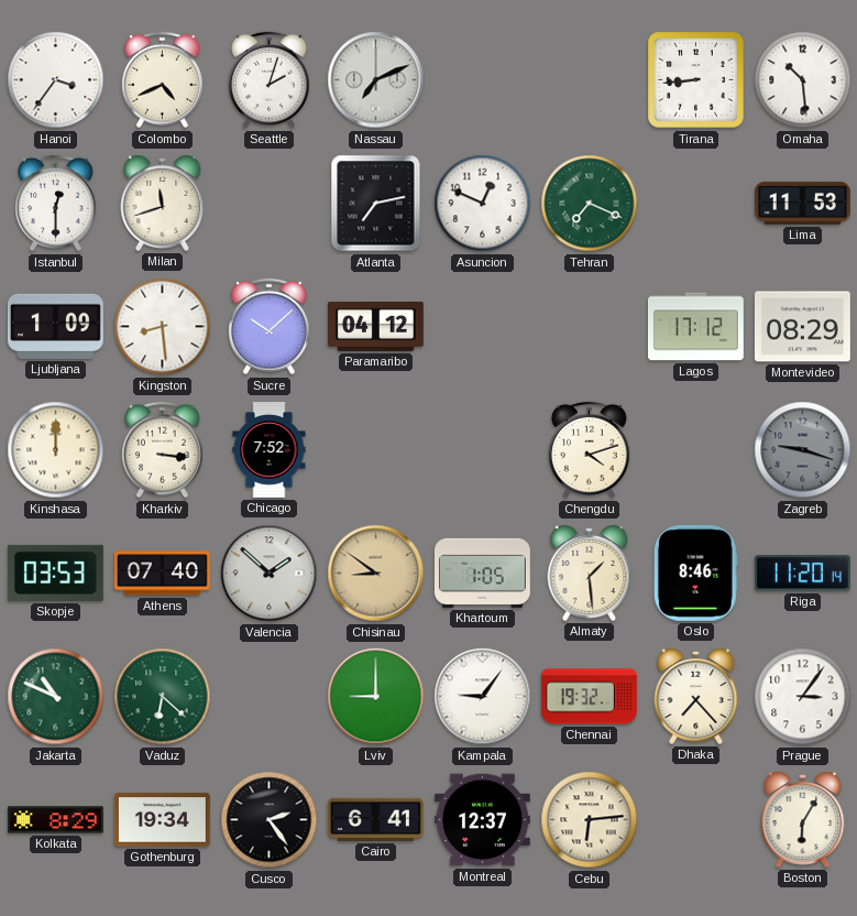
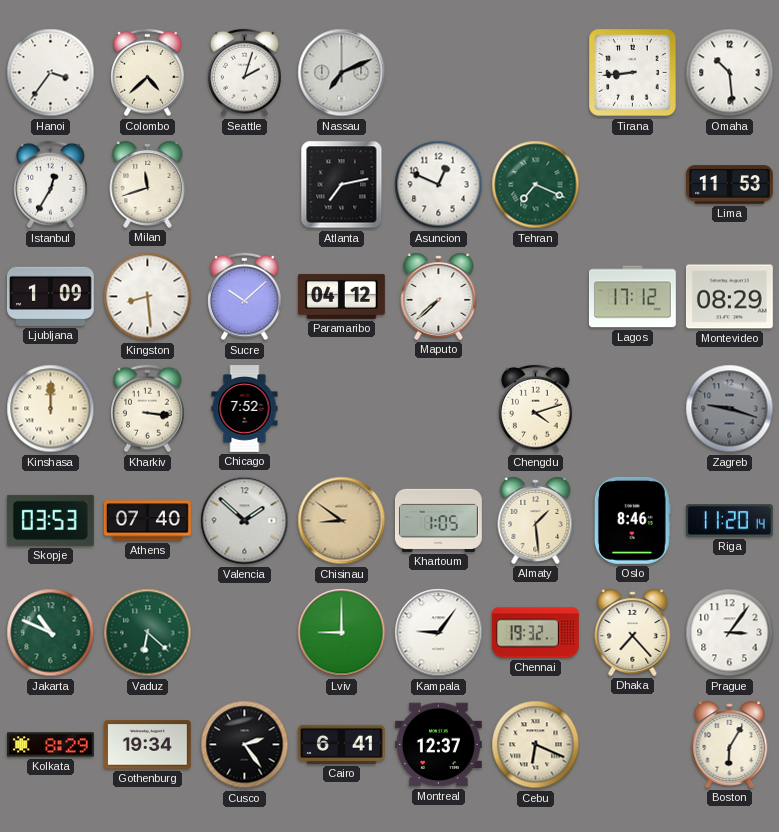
Colombo: 4:41 -> 4:38
Istanbul: 12:30 -> 12:35
Maputo: none -> 7:38
Cebu: 6:14 -> 6:19
